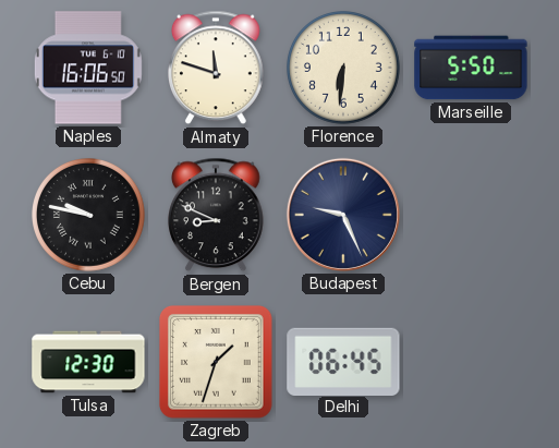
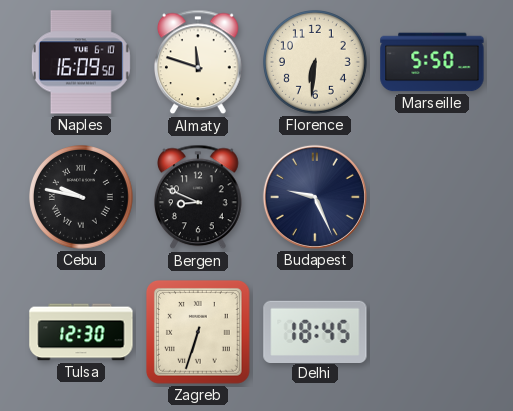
Naples: 16:06 -> 16:09
Zagreb: 1:33 -> 6:33
Delhi: 06:45 -> 18:45
